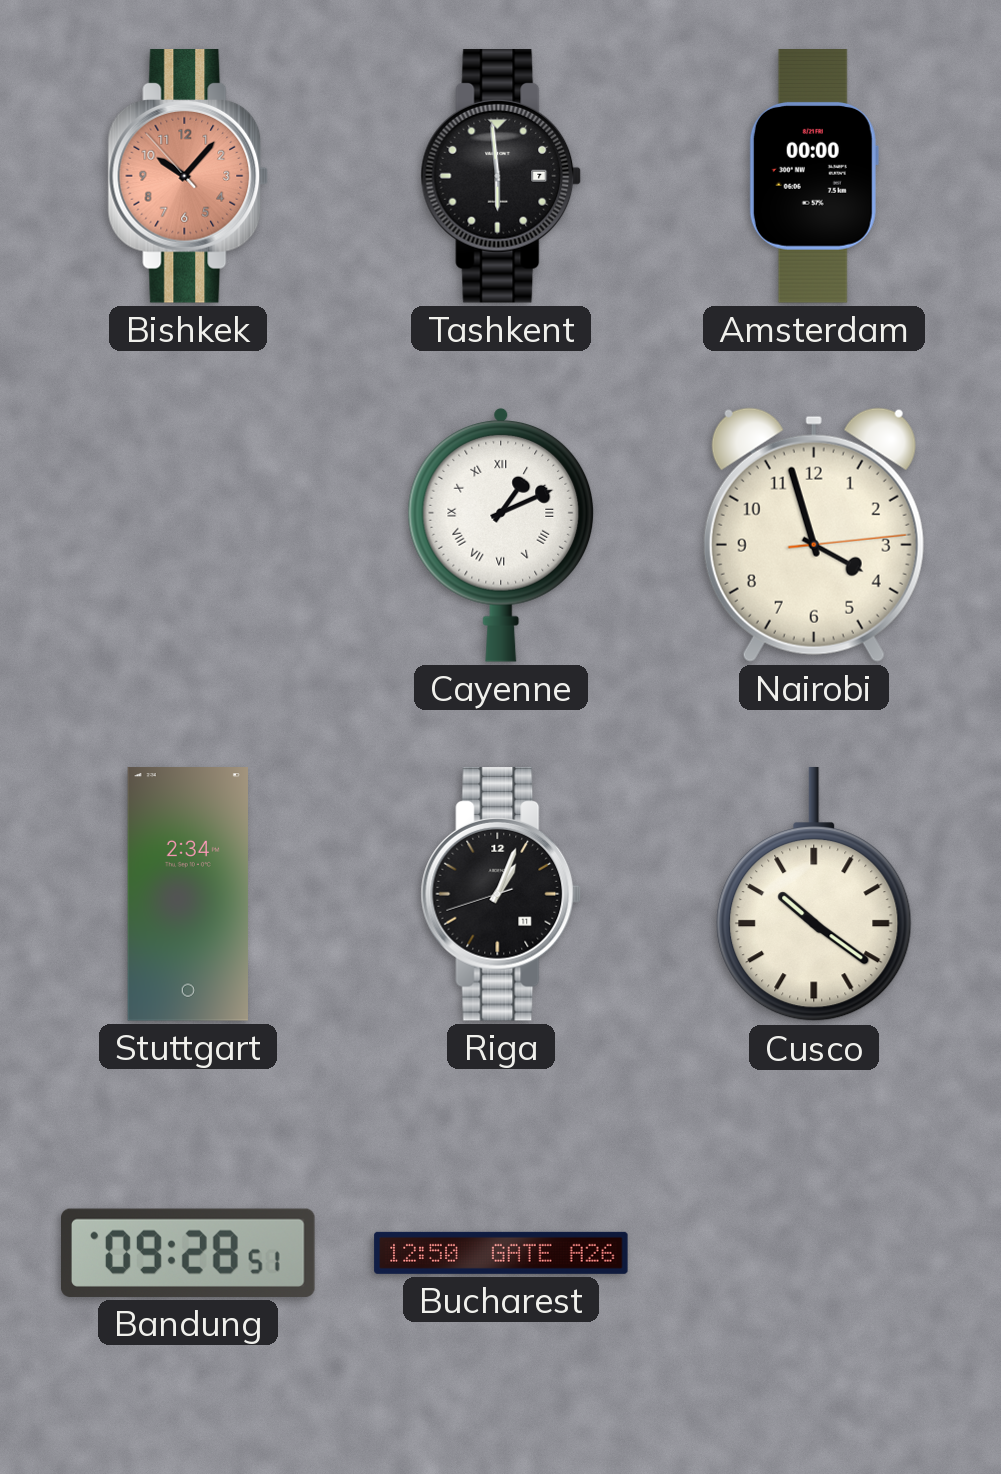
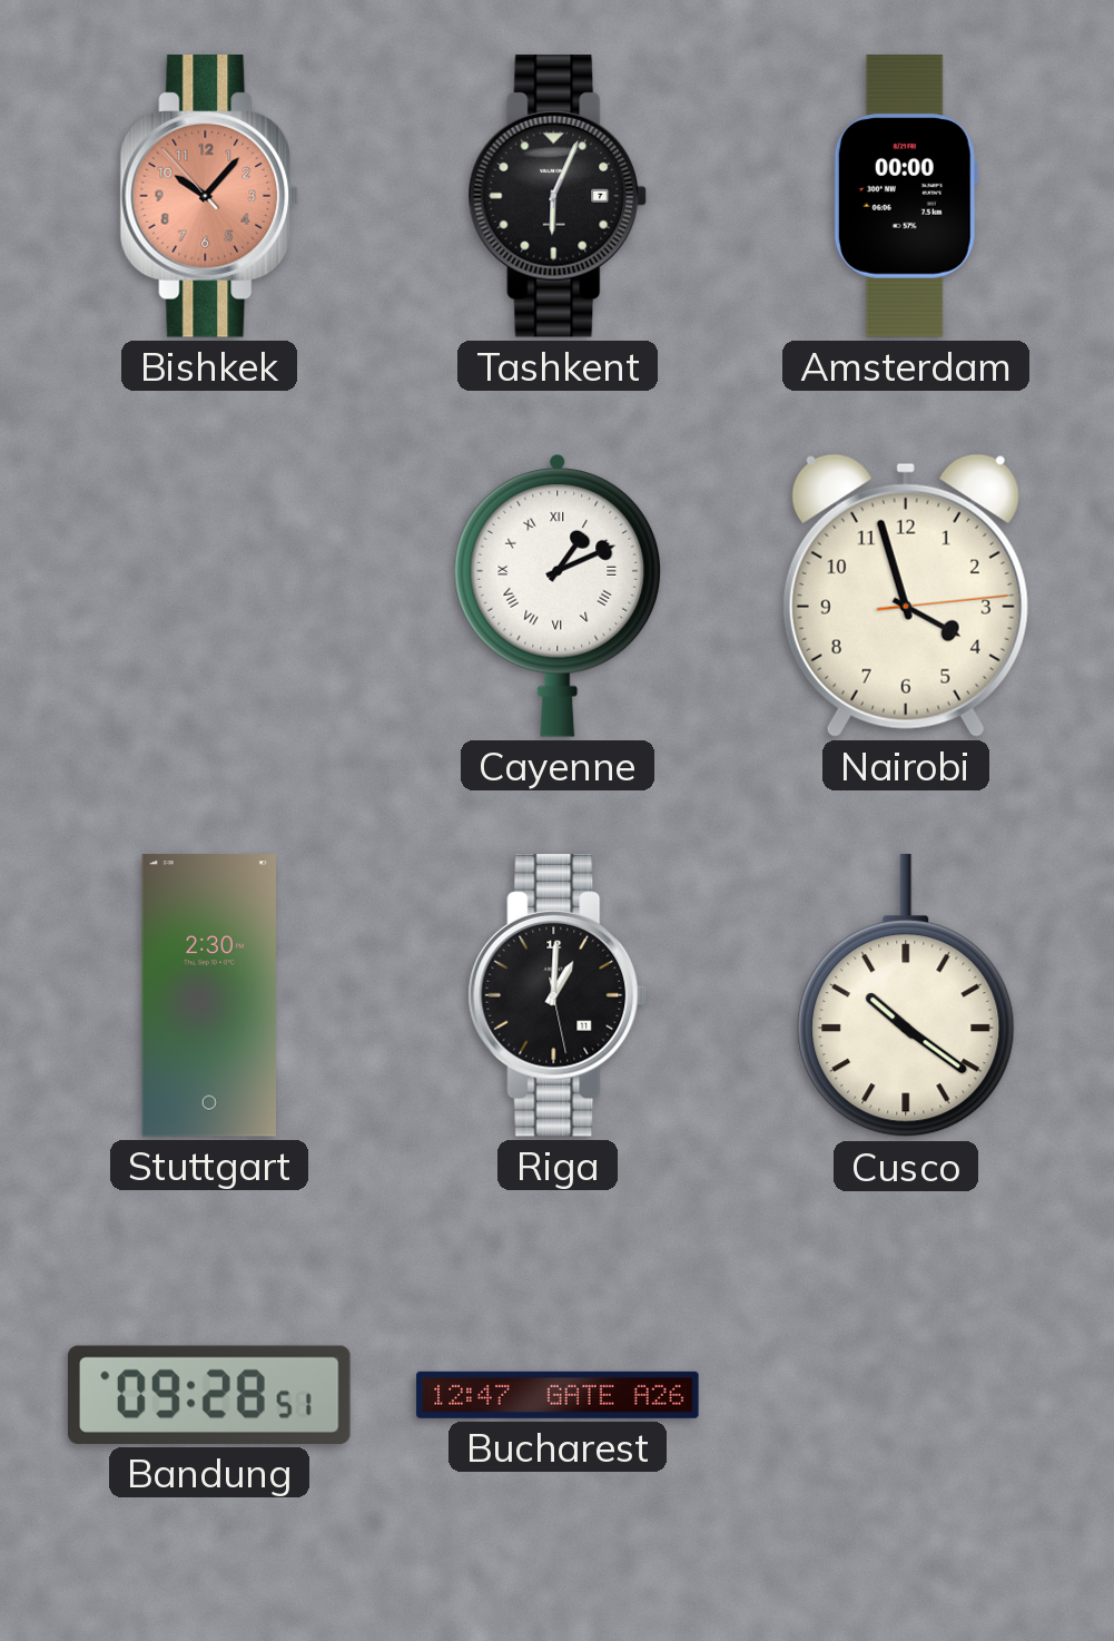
Tashkent: 5:59 -> 6:04
Stuttgart: 2:34 -> 2:30
Riga: 1:03 -> 1:00
Bucharest: 12:50 -> 12:47
